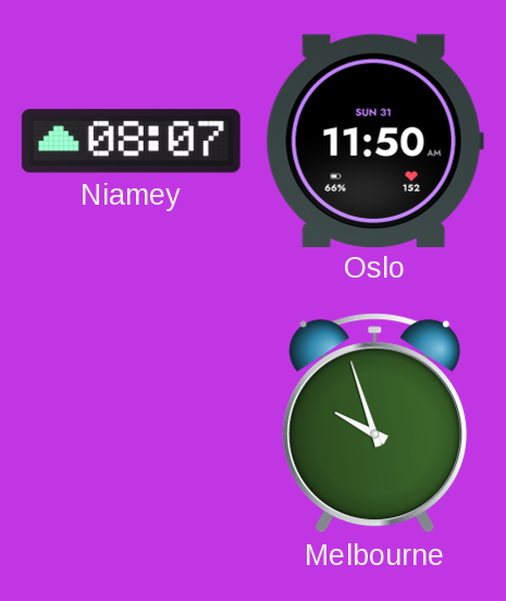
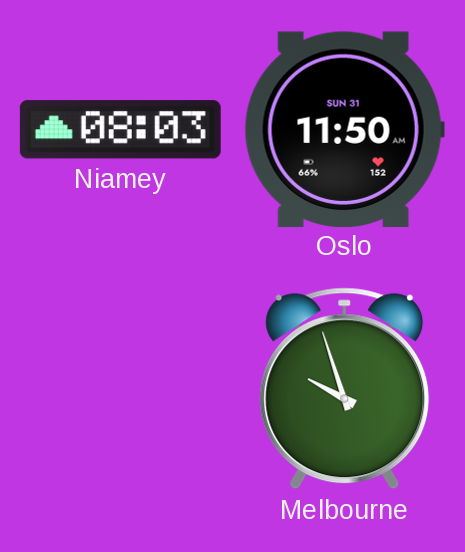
Niamey: 08:07 -> 08:03
